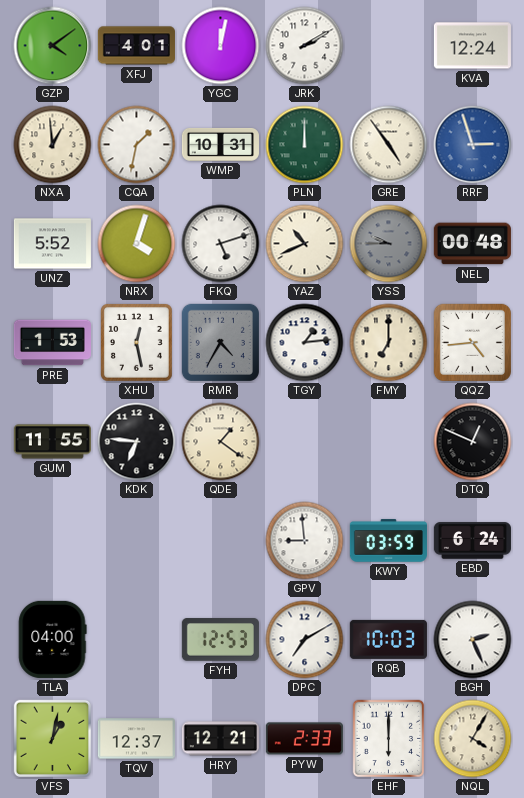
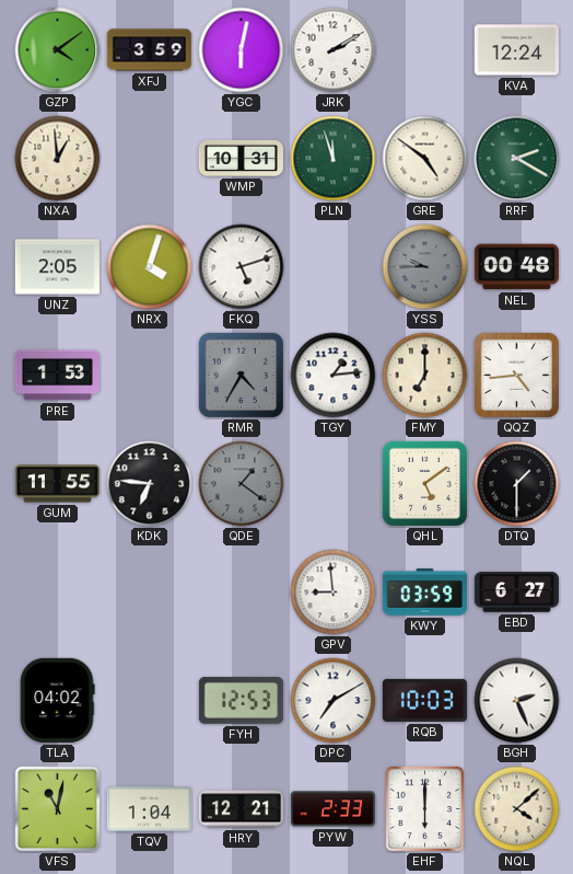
XFJ: 4:01 -> 3:59
YGC: 12:02 -> 6:02
CQA: 1:32 -> none
PLN: 12:00 -> 11:57
GRE: 4:54 -> 4:51
RRF: 2:57 -> 2:20
RRF dial: blue -> green
UNZ: 5:52 -> 2:05
YAZ: 10:41 -> none
XHU: 12:28 -> none
QDE dial: cream -> grey
QHL: none -> 5:09
DTQ: 12:49 -> 1:30
EBD: 6:24 -> 6:27
TLA: 04:00 -> 04:02
VFS: 1:02 -> 11:02
TQV: 12:37 -> 1:04
NQL: 4:05 -> 4:08
